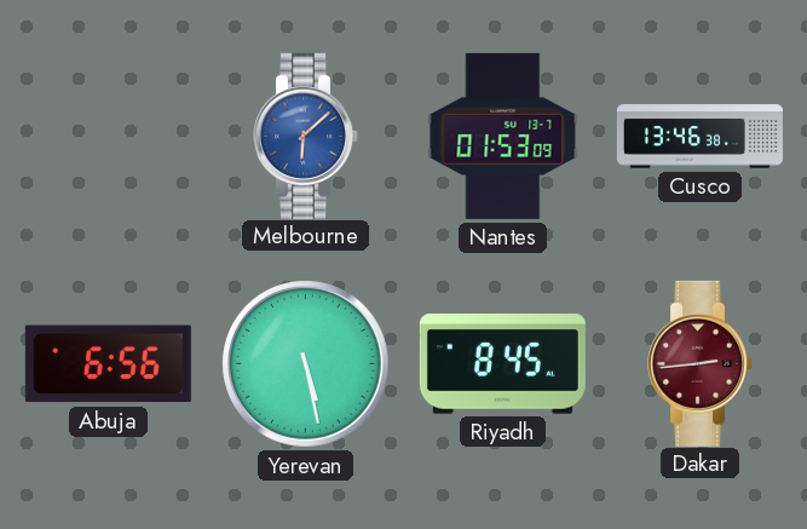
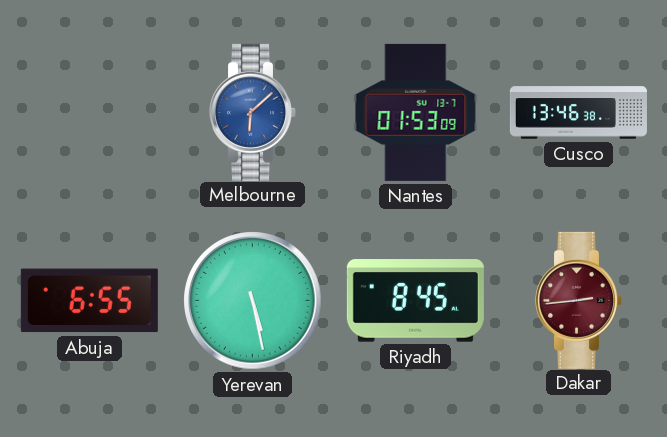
Abuja: 6:56 -> 6:55
